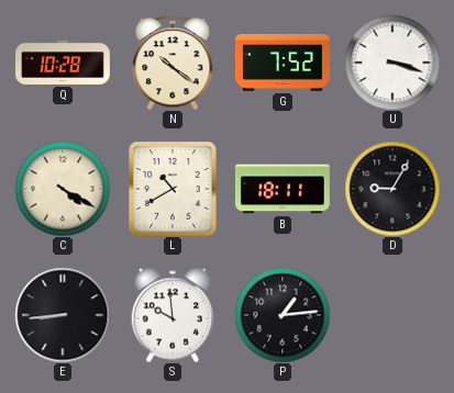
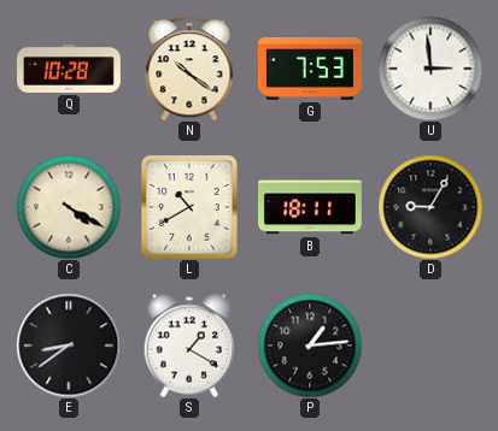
G: 7:52 -> 7:53
U: 3:18 -> 2:59
E: 8:44 -> 8:39
S: 9:59 -> 1:20
